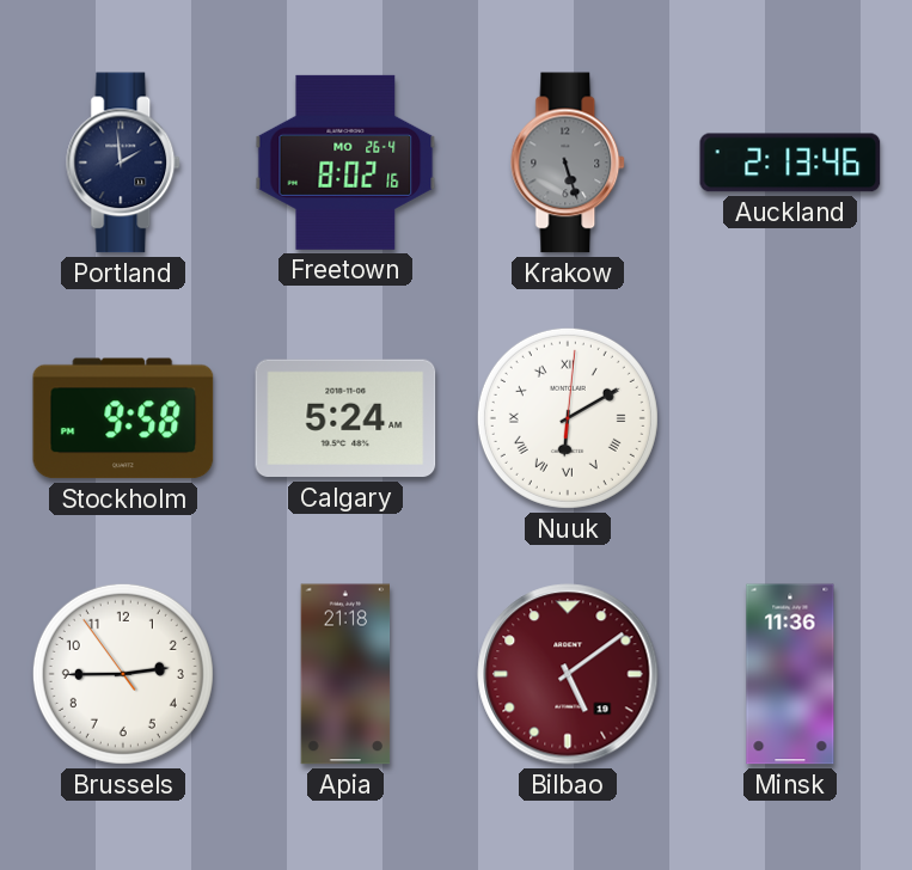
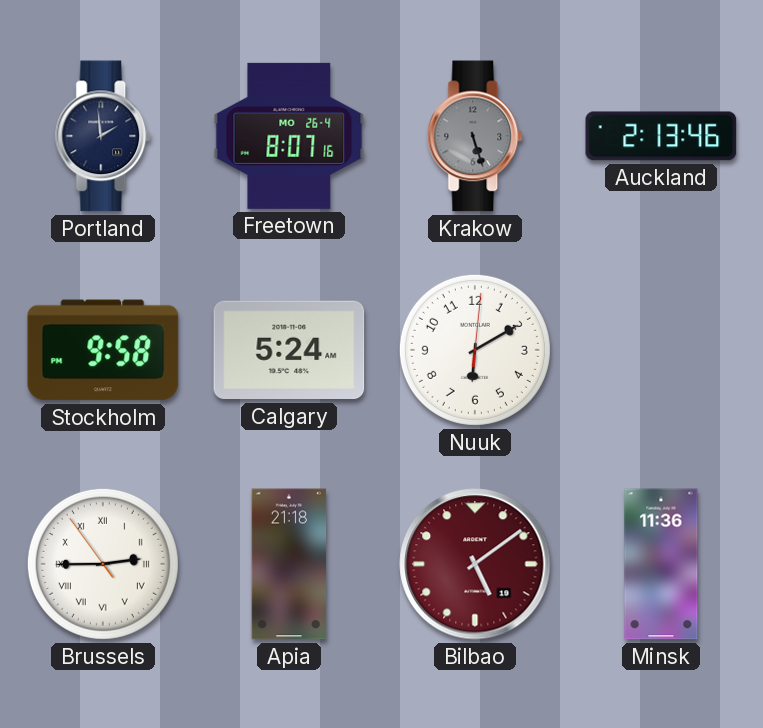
Freetown: 8:02 -> 8:07
Nuuk numerals: Roman -> Arabic
Brussels numerals: Arabic -> Roman
